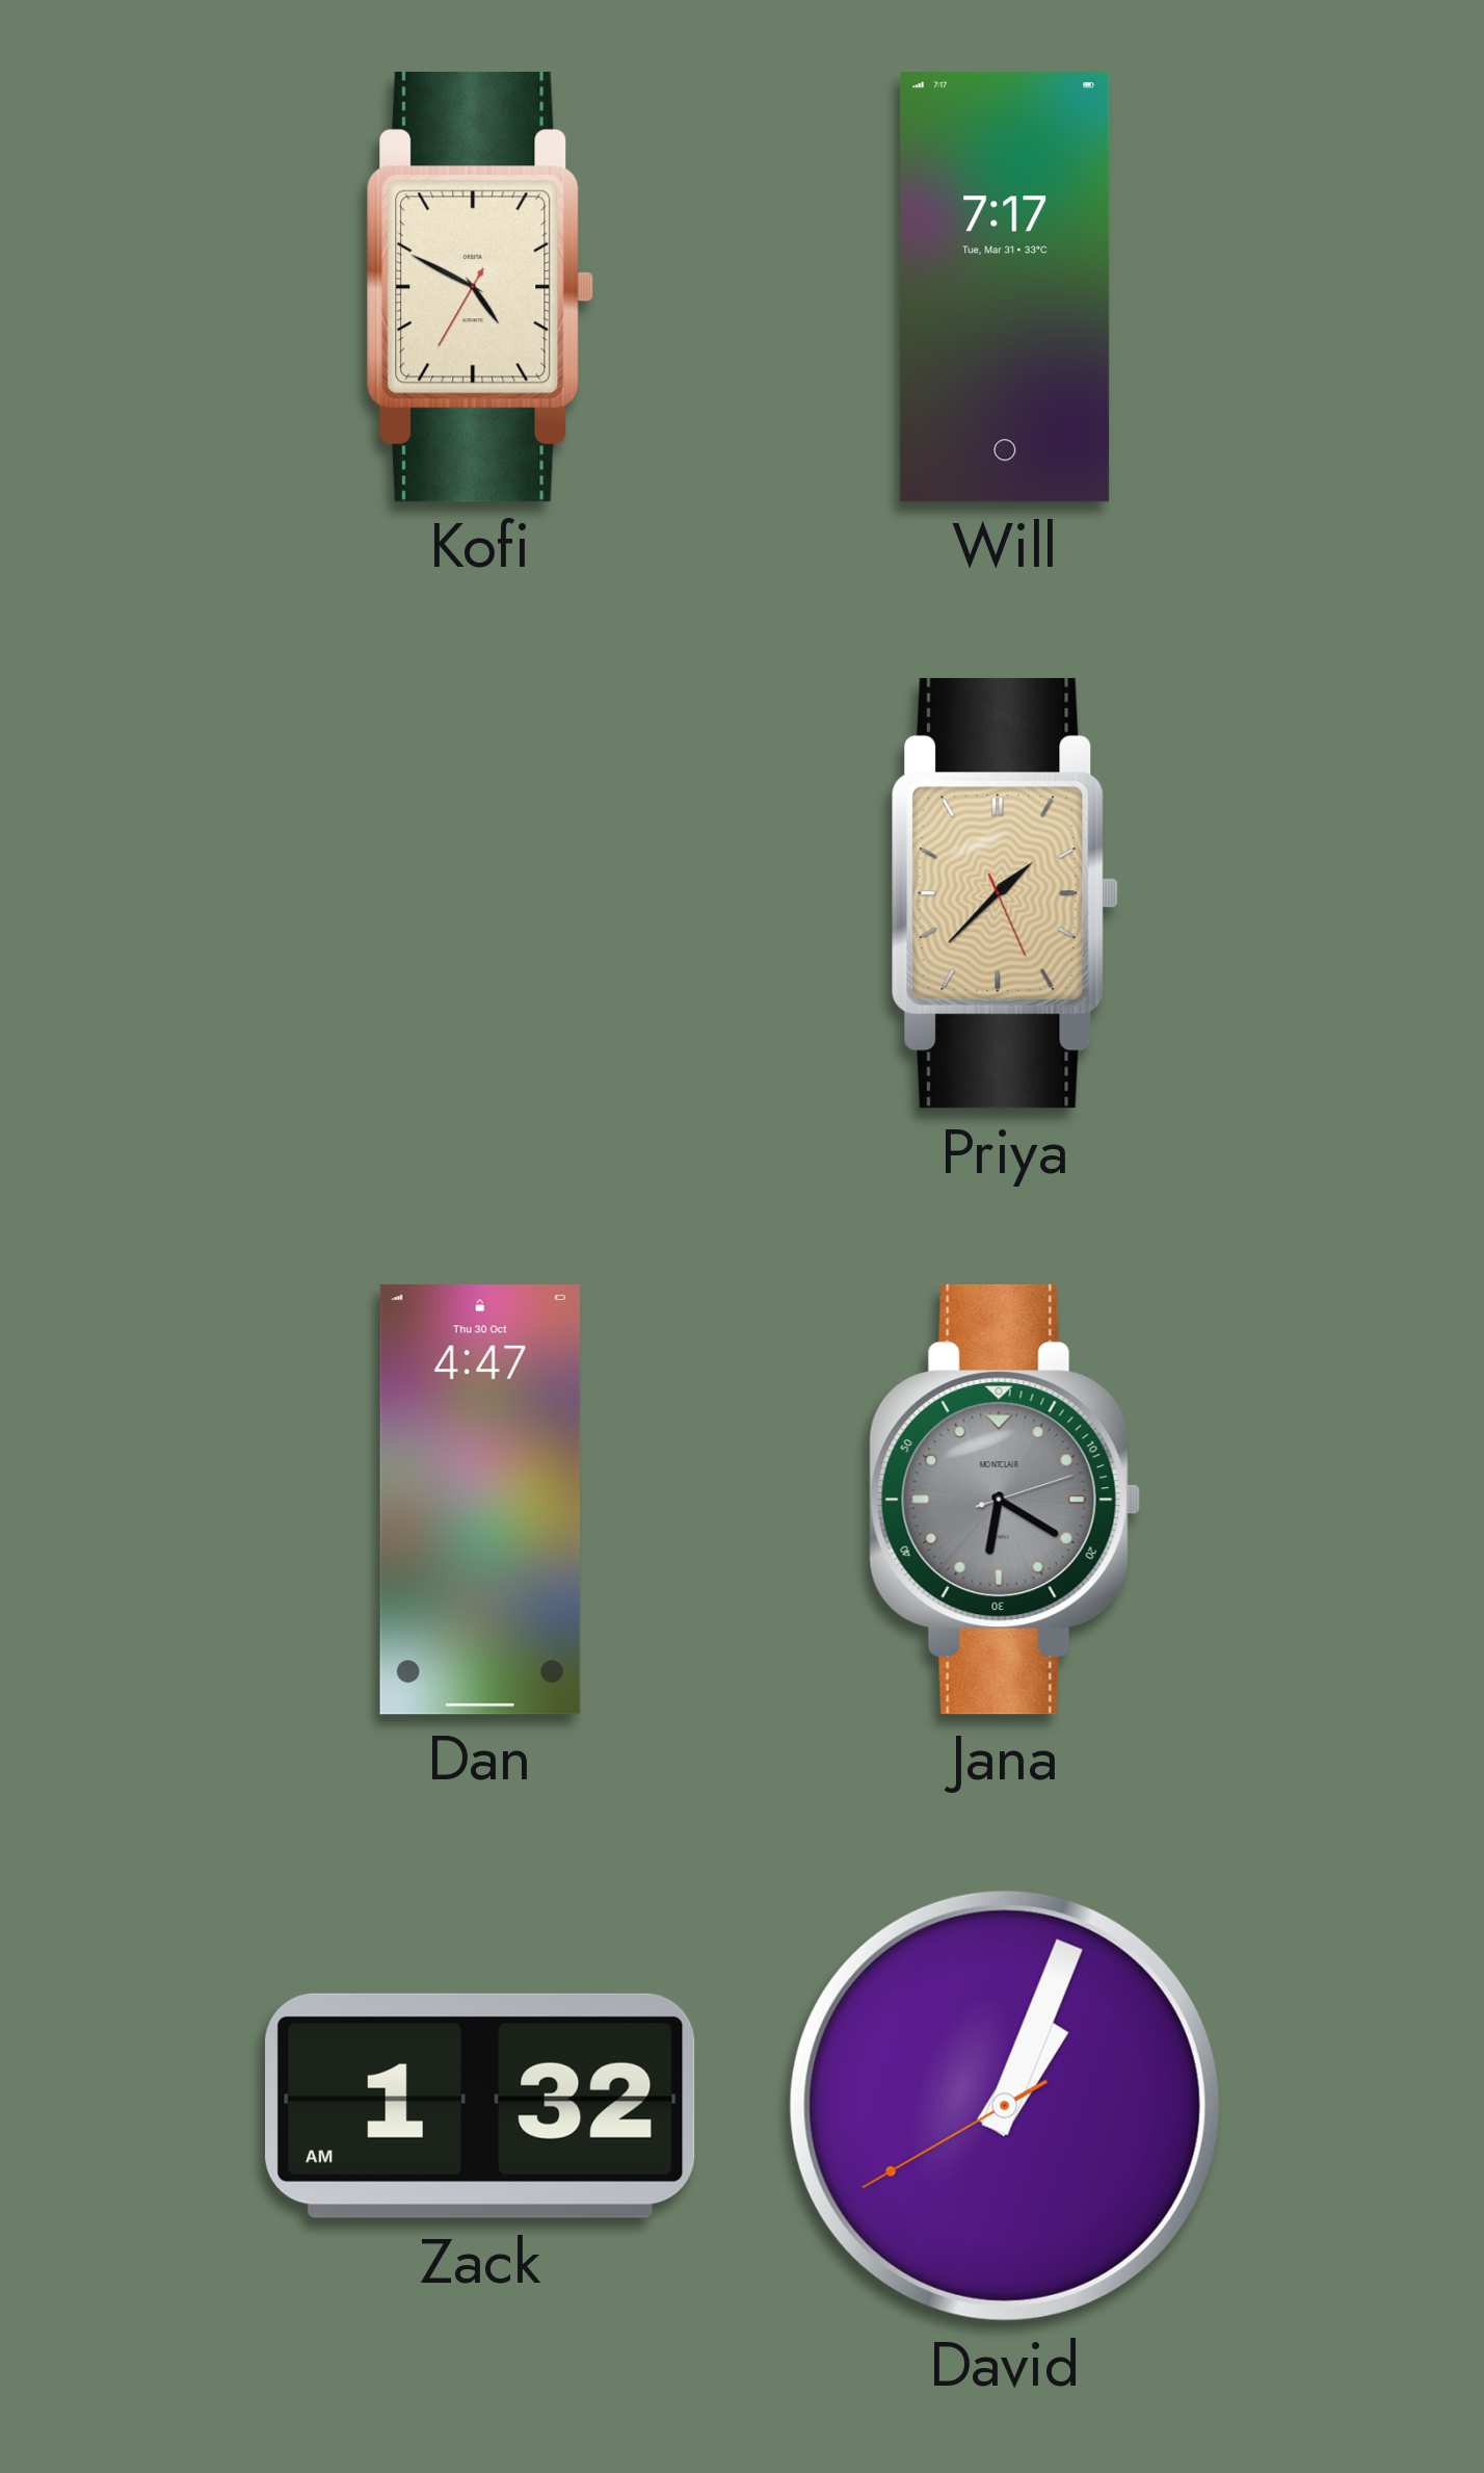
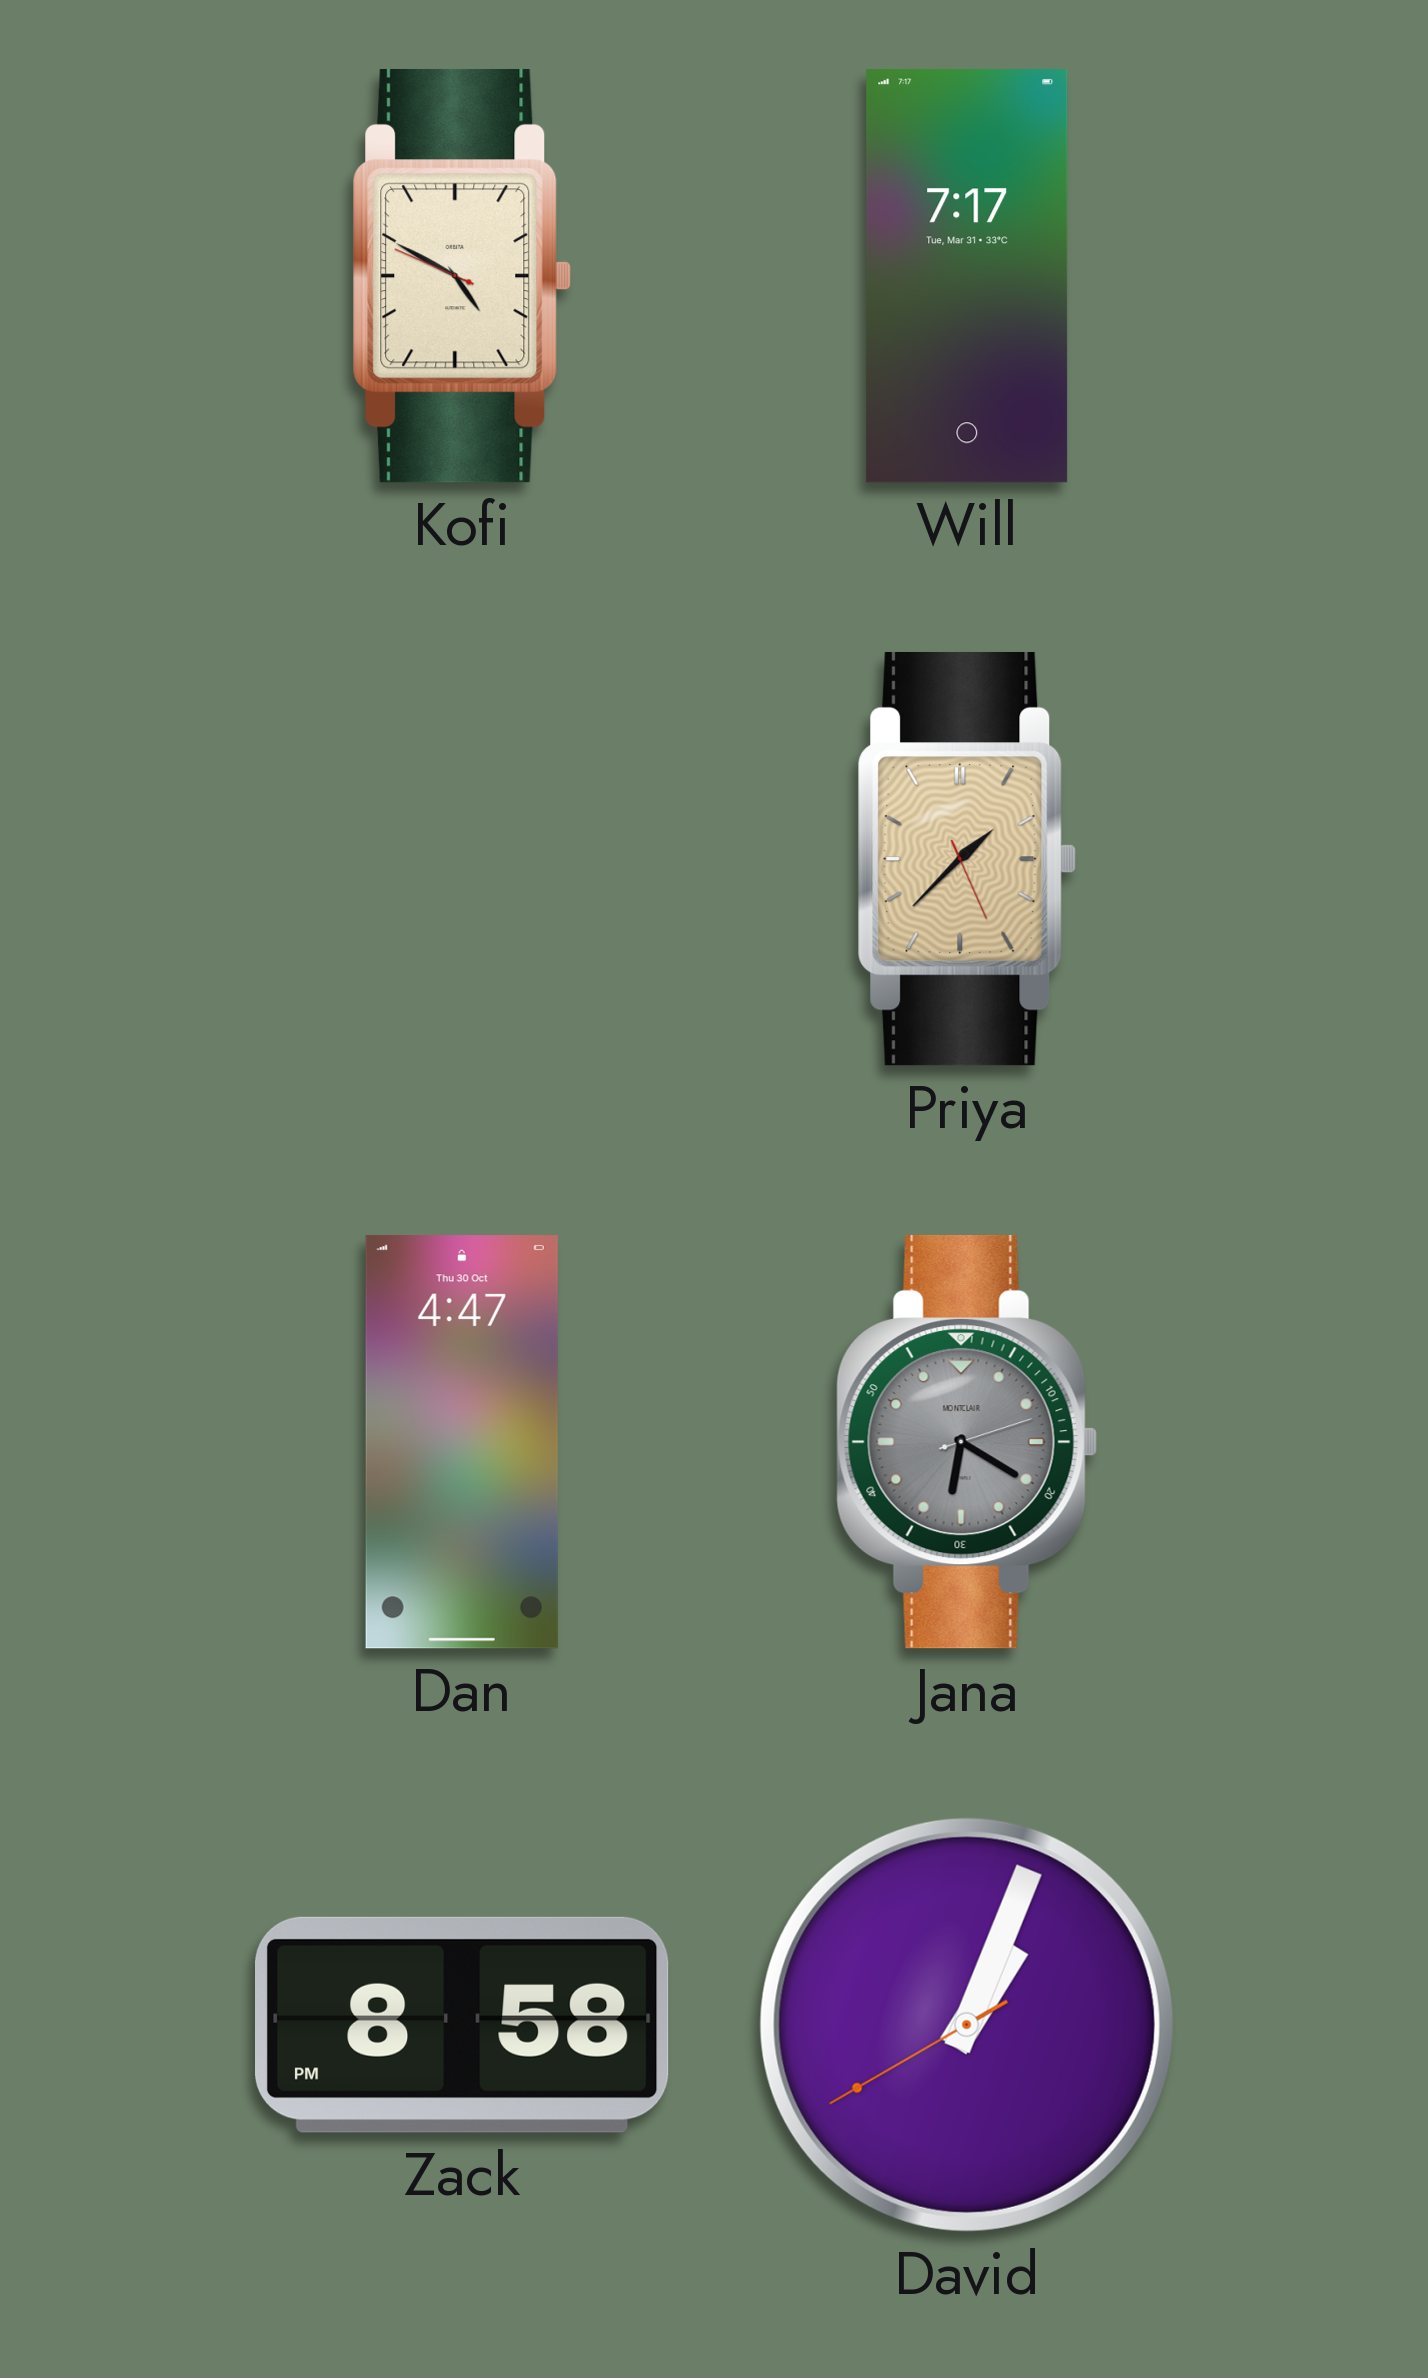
Kofi: 4:49:35 -> 4:49:49
Zack: 1:32 -> 8:58
